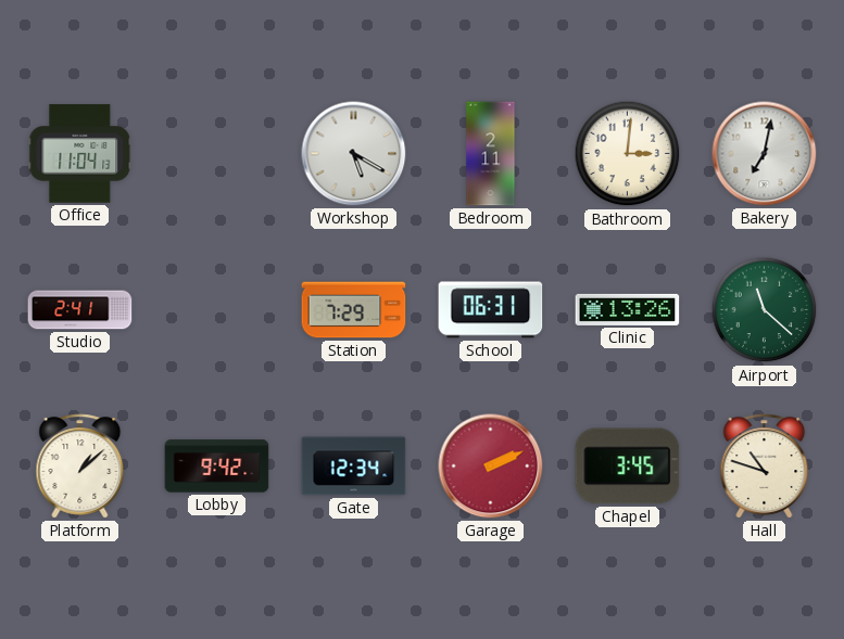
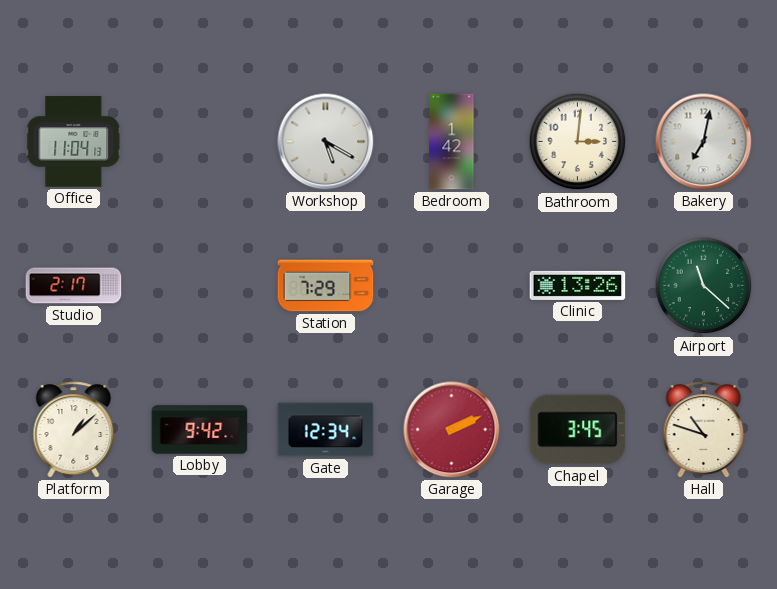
Bedroom: 2:11 -> 1:42
Studio: 2:41 -> 2:17
School: 06:31 -> none
